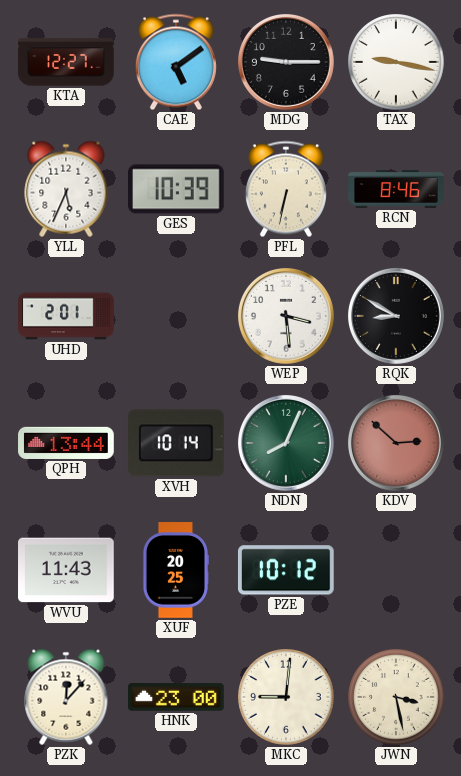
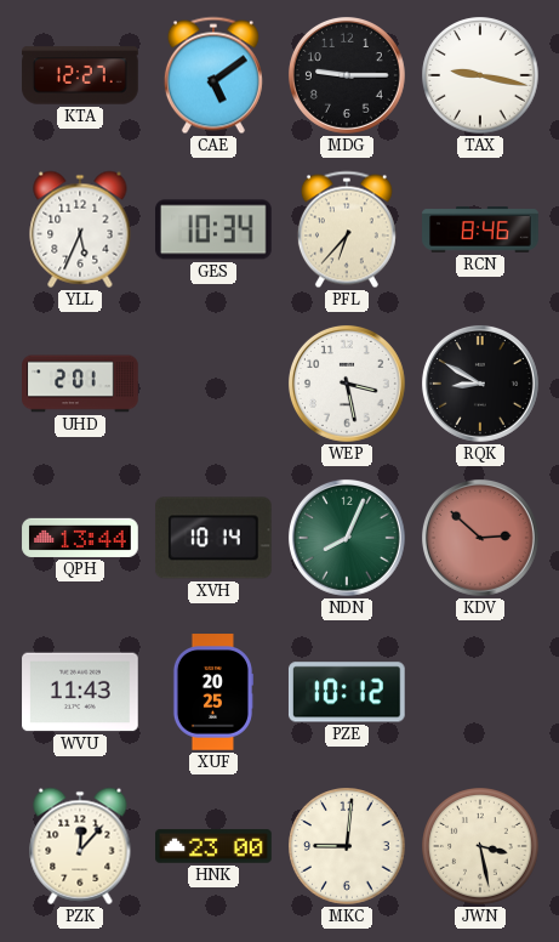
GES: 10:39 -> 10:34
PFL: 6:32 -> 6:37
WEP: 3:29 -> 3:28
